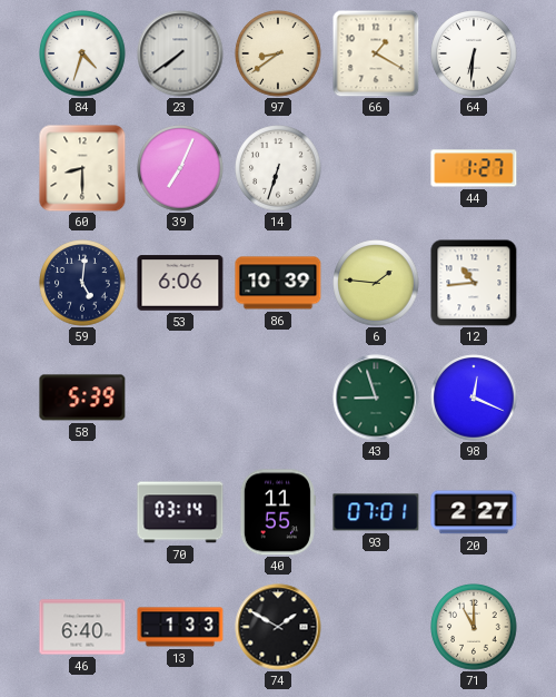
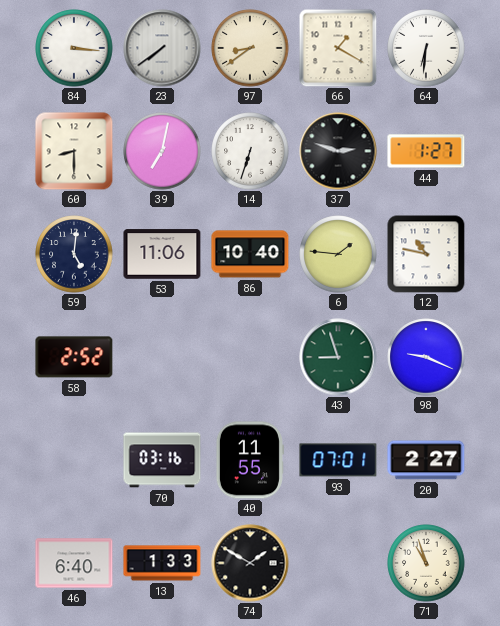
84: 4:33 -> 3:16
39: 7:04 -> 7:02
37: none -> 2:48
53: 6:06 -> 11:06
86: 10:39 -> 10:40
12: 10:44 -> 10:47
58: 5:39 -> 2:52
98: 12:19 -> 9:19
70: 03:14 -> 03:16
71: 11:00 -> 10:57
